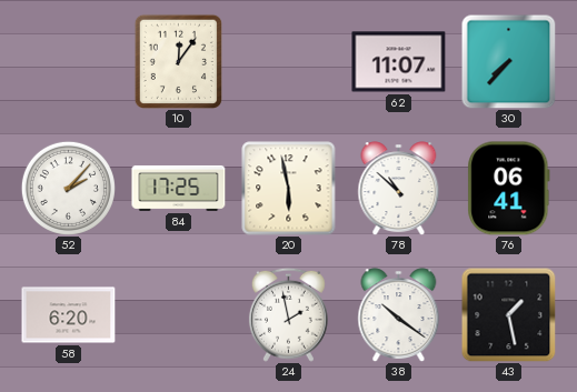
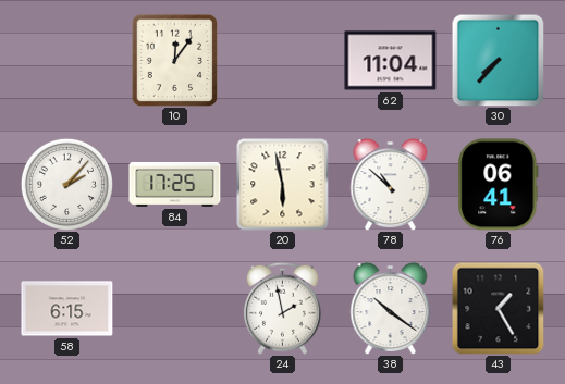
62: 11:07 -> 11:04
58: 6:20 -> 6:15
43: 1:28 -> 1:25
